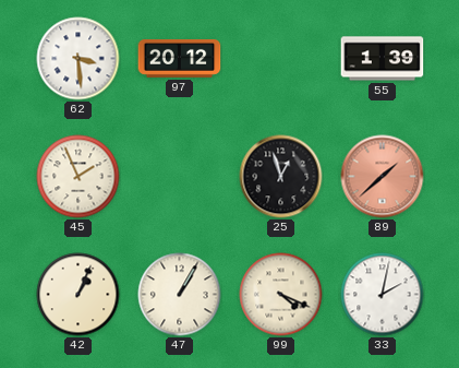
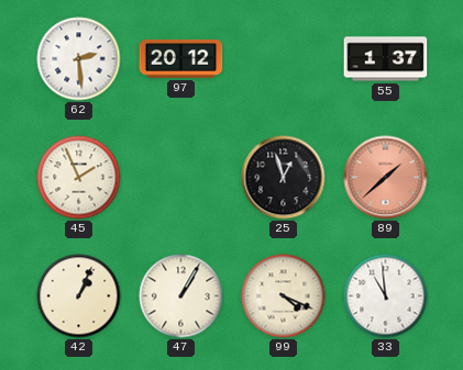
62: 3:29 -> 2:29
55: 1:39 -> 1:37
33: 2:02 -> 10:59
